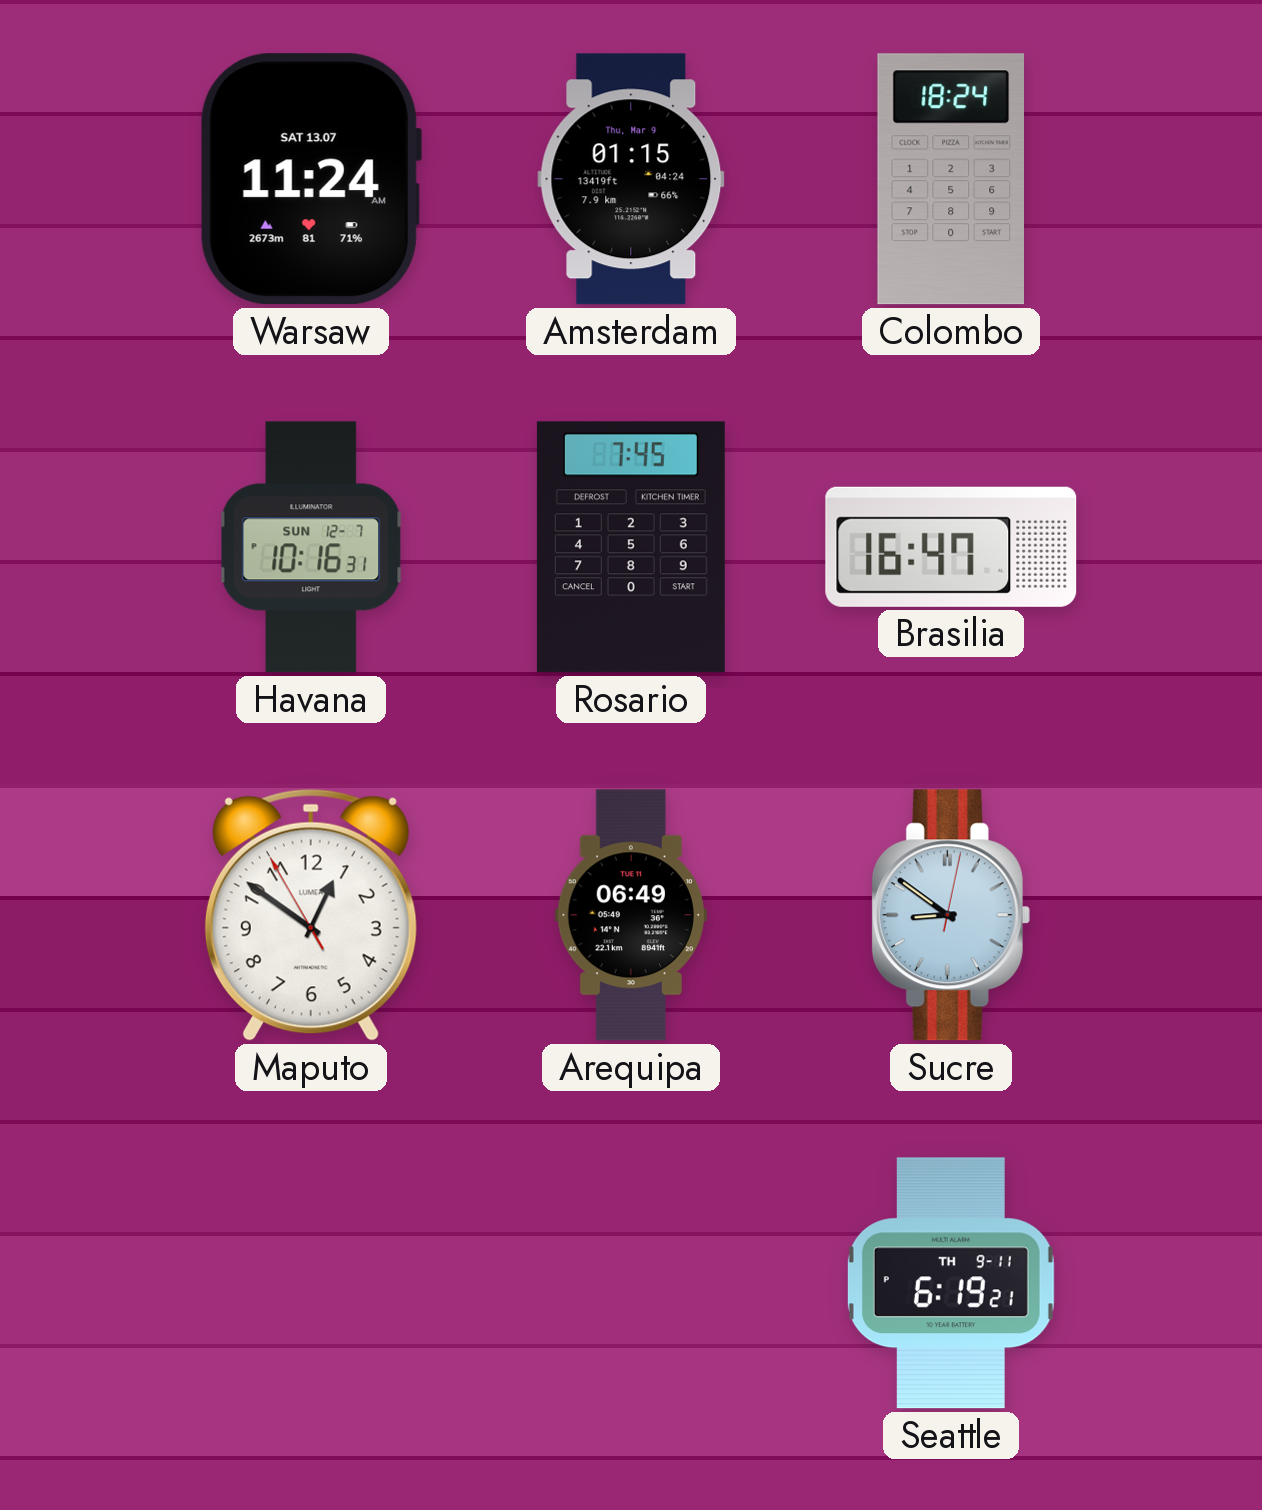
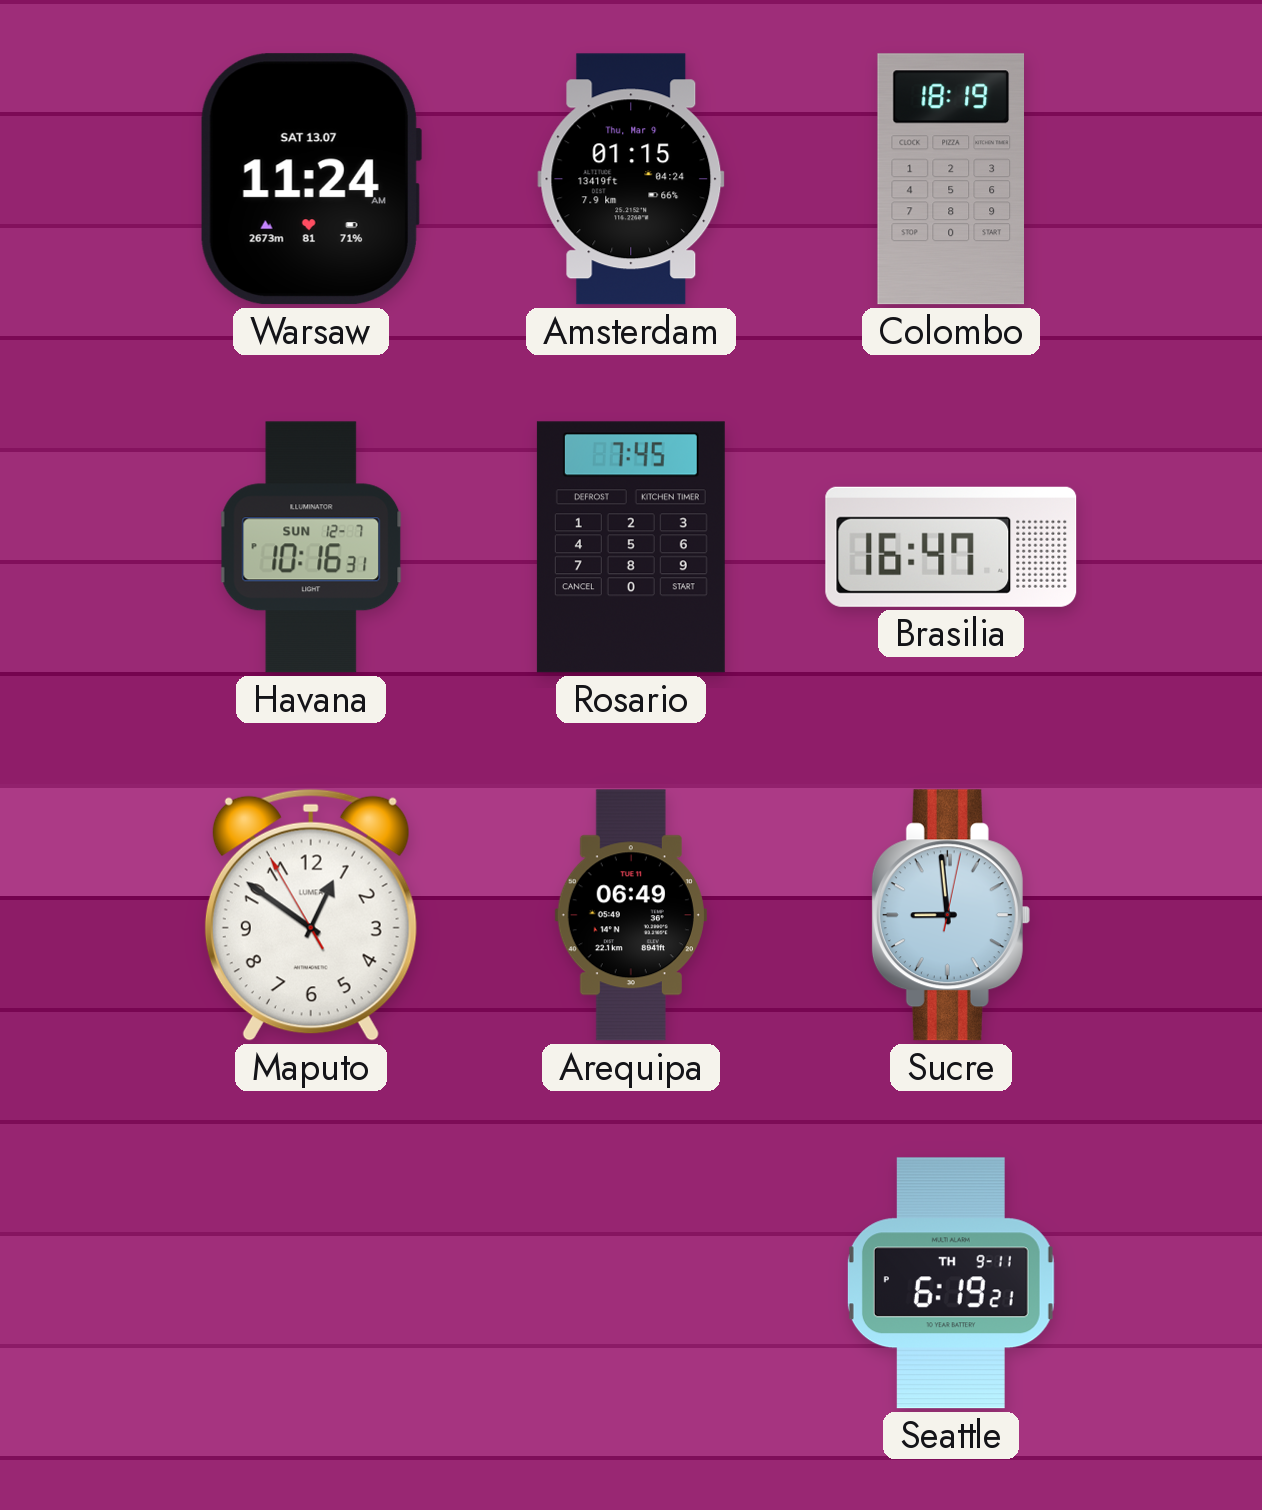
Colombo: 18:24 -> 18:19
Sucre: 8:51 -> 8:59
